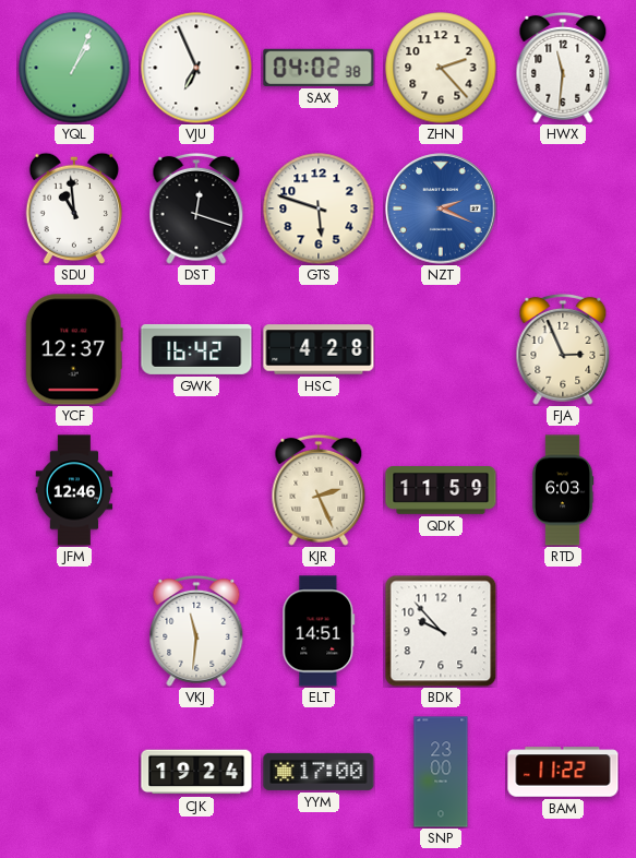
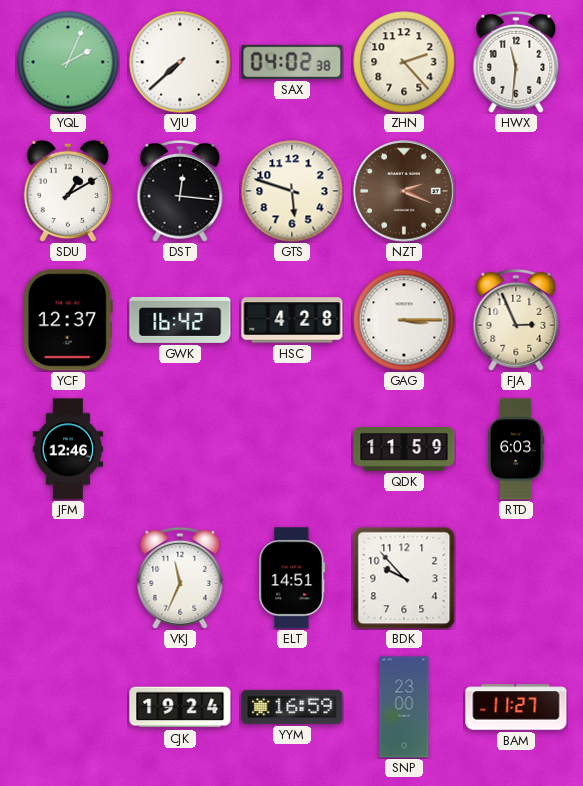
YQL: 1:04 -> 2:04
VJU: 6:56 -> 7:38
SDU: 10:59 -> 1:10
DST: 12:18 -> 12:16
NZT dial: blue -> brown
GAG: none -> 3:15
KJR: 2:26 -> none
VKJ: 11:31 -> 11:34
YYM: 17:00 -> 16:59
BAM: 11:22 -> 11:27
